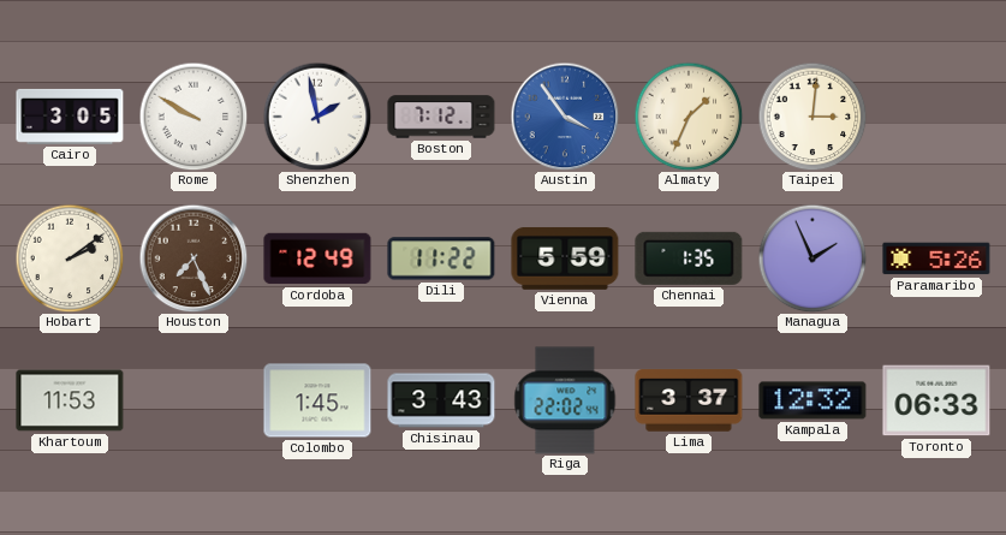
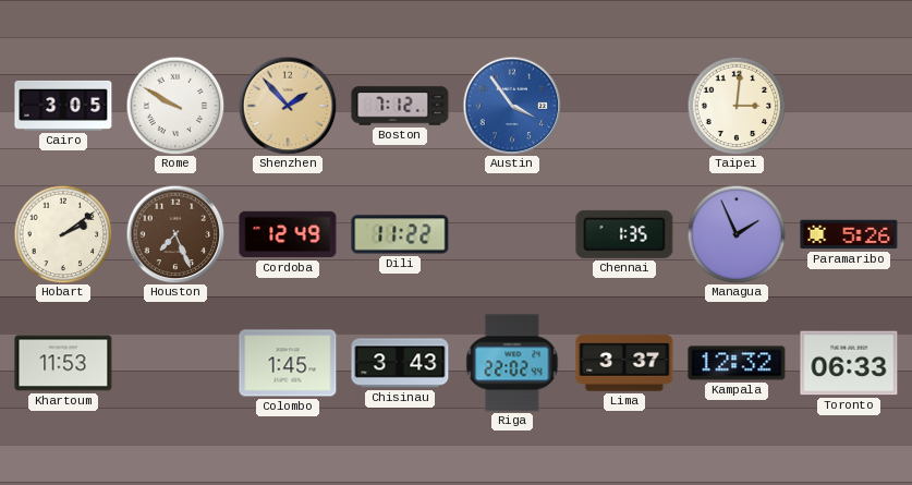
Shenzhen: 1:58 -> 1:53
Shenzhen dial: white -> champagne
Almaty: 1:34 -> none
Vienna: 5:59 -> none
